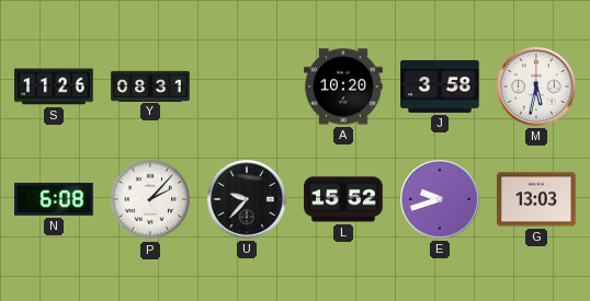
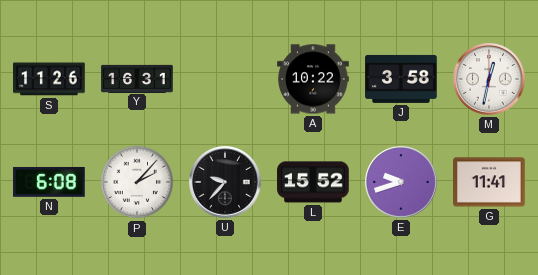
Y: 08:31 -> 16:31
A: 10:20 -> 10:22
M: 5:32 -> 12:32
G: 13:03 -> 11:41
